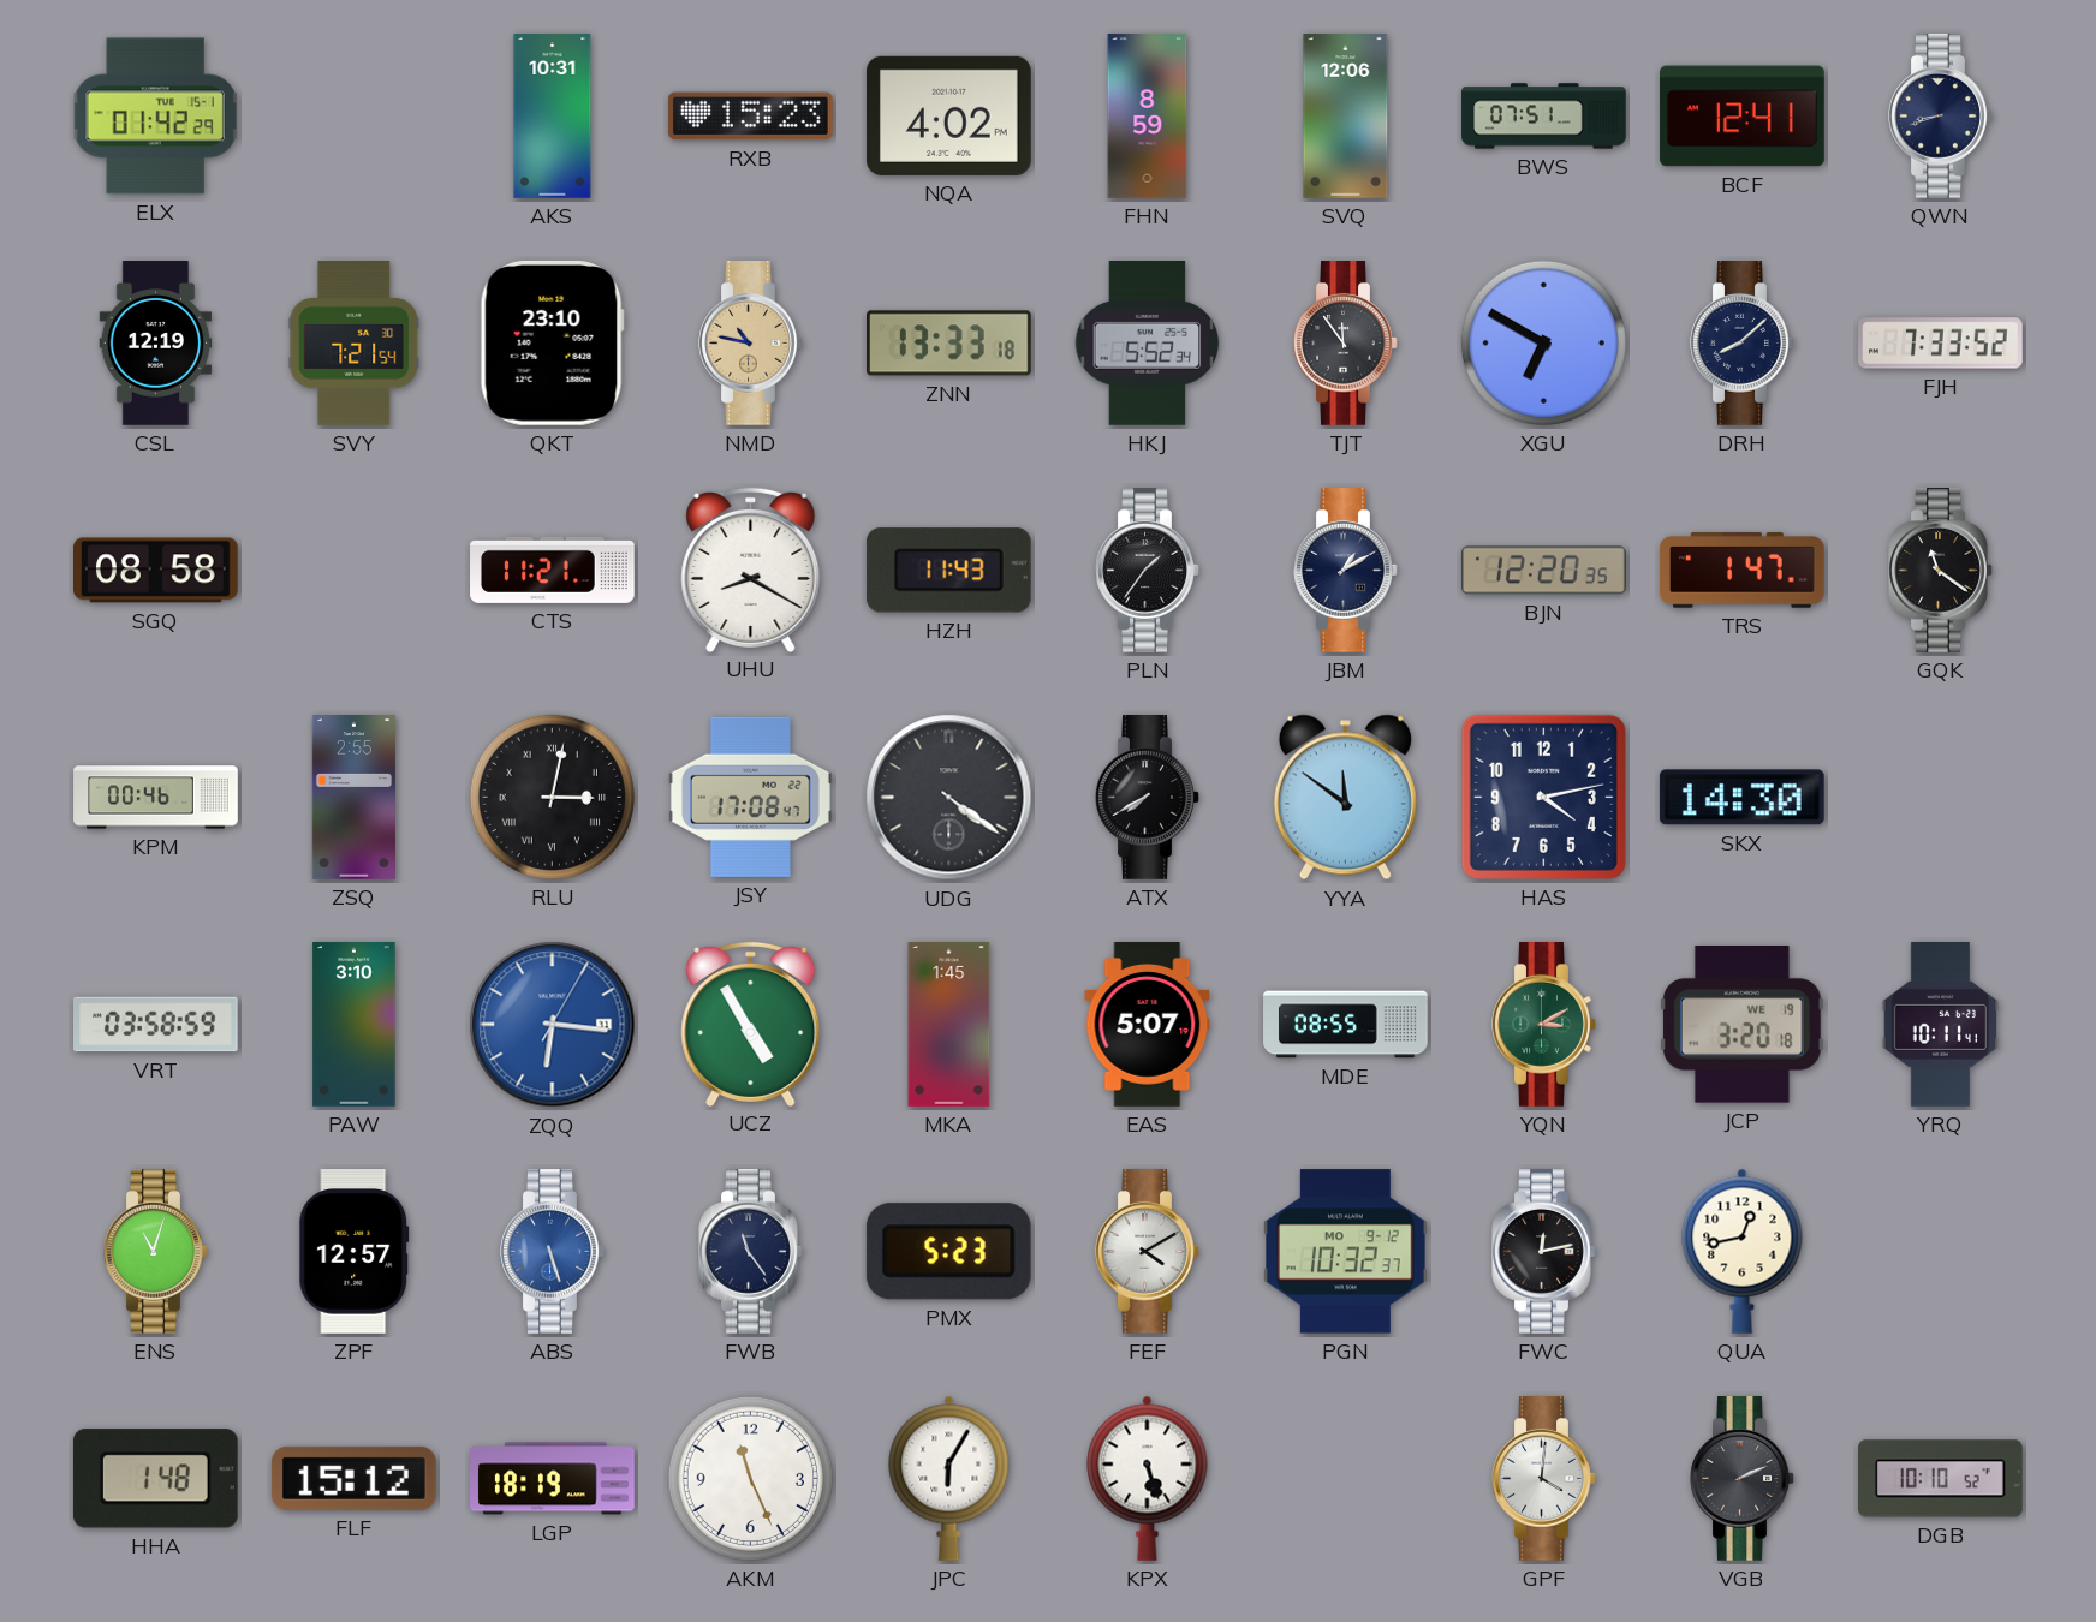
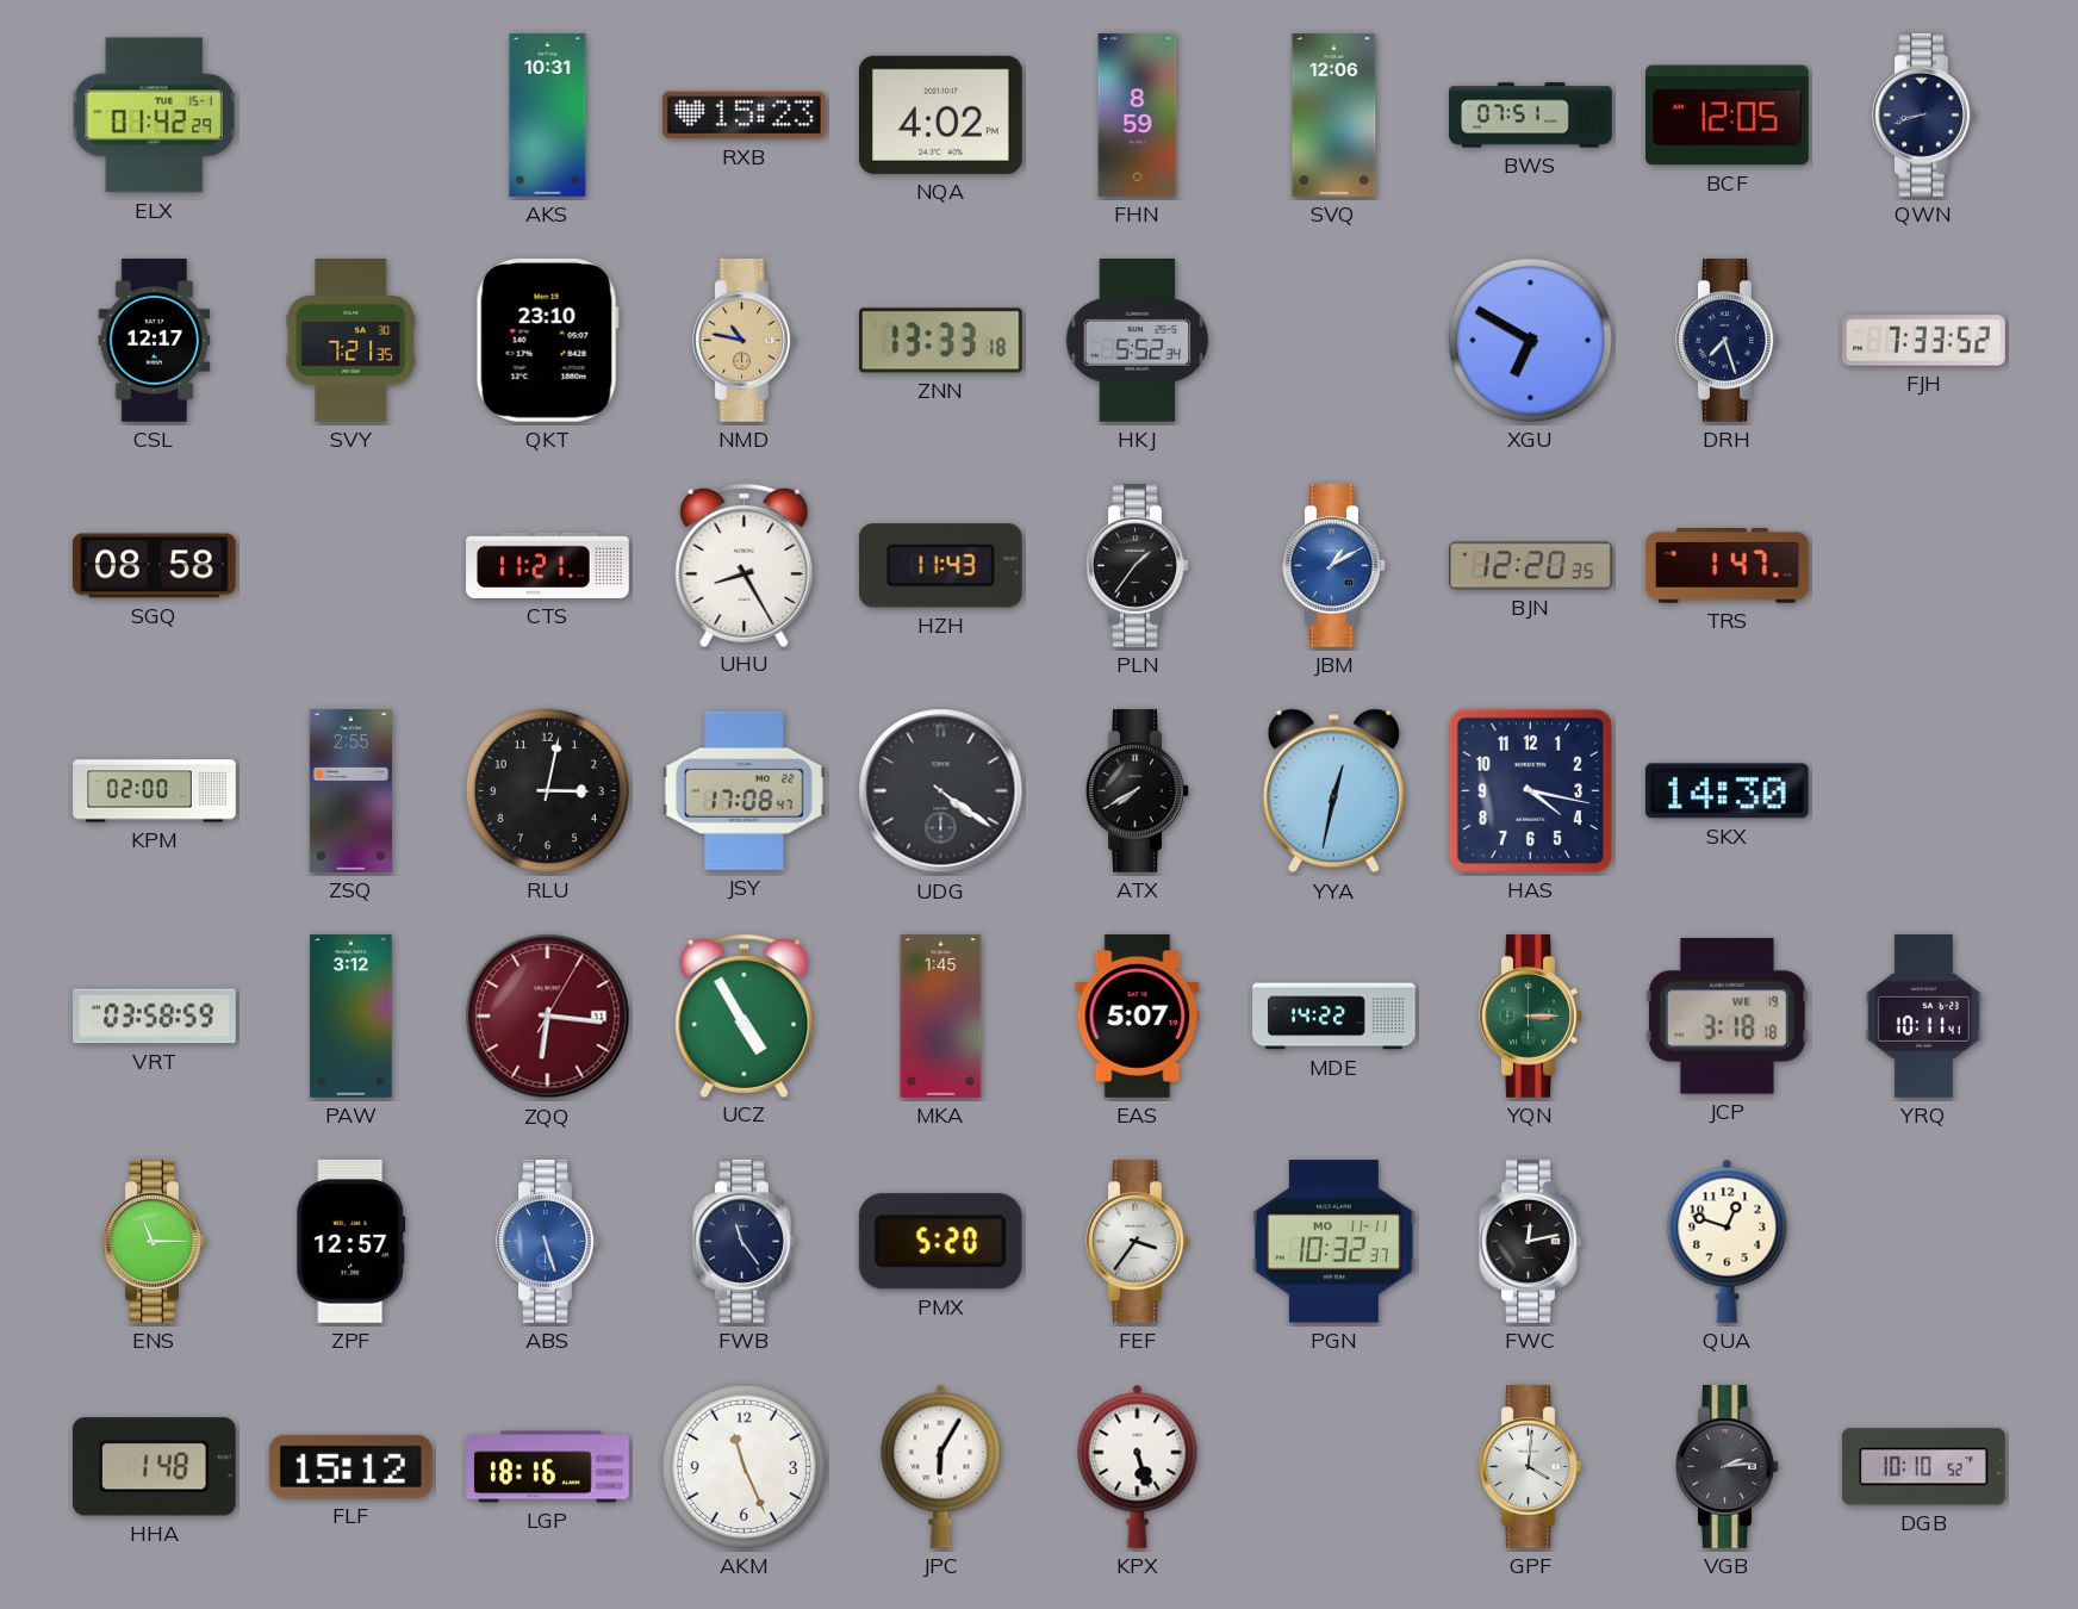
BCF: 12:41 -> 12:05
CSL: 12:19 -> 12:17
SVY: 7:21:54 -> 7:21:35
TJT: 11:54 -> none
DRH: 8:08 -> 7:27
UHU: 8:20 -> 8:25
JBM dial: navy -> blue
GQK: 11:21 -> none
KPM: 00:46 -> 02:00
RLU numerals: Roman -> Arabic
YYA: 11:51 -> 12:32
HAS: 4:13 -> 4:17
PAW: 3:10 -> 3:12
ZQQ dial: blue -> burgundy
MDE: 08:55 -> 14:22
YQN: 3:10 -> 3:15
JCP: 3:20 -> 3:18
ENS: 11:03 -> 11:15
PMX: 5:23 -> 5:20
FEF: 4:10 -> 3:36
PGN date: MO 9-12 -> MO 11-11
QUA: 12:43 -> 12:48
LGP: 18:19 -> 18:16
VGB: 2:11 -> 2:14
